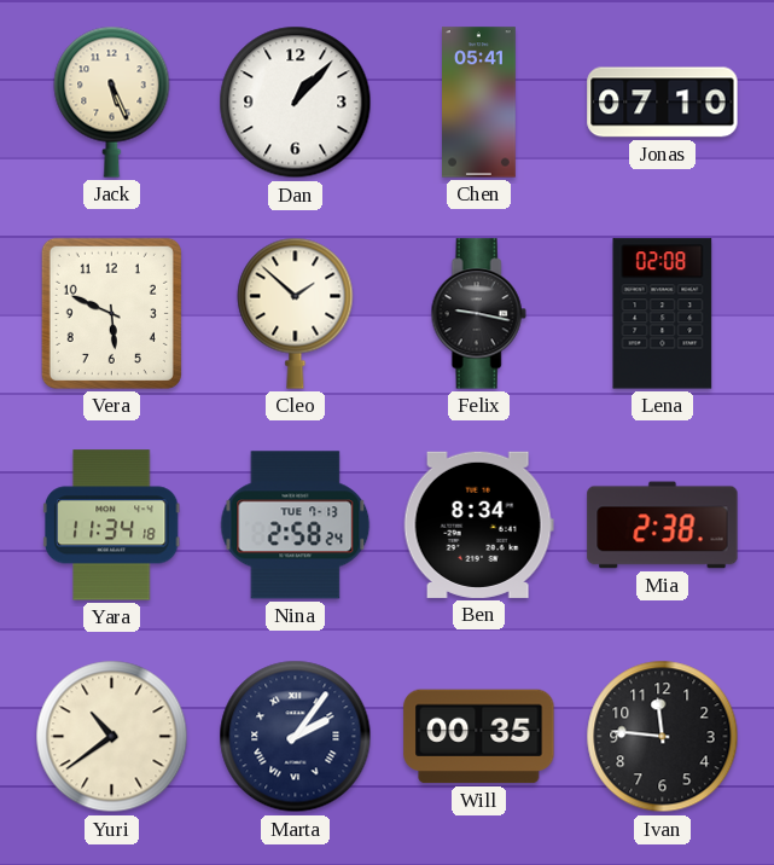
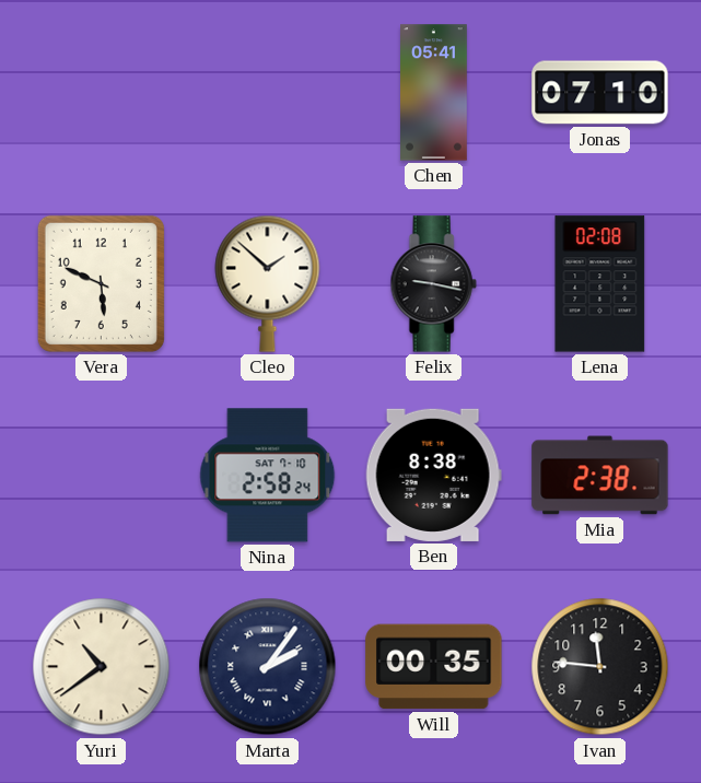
Jack: 5:26 -> none
Dan: 1:07 -> none
Yara: 11:34 -> none
Nina date: TUE 7-13 -> SAT 7-10
Ben: 8:34 -> 8:38
